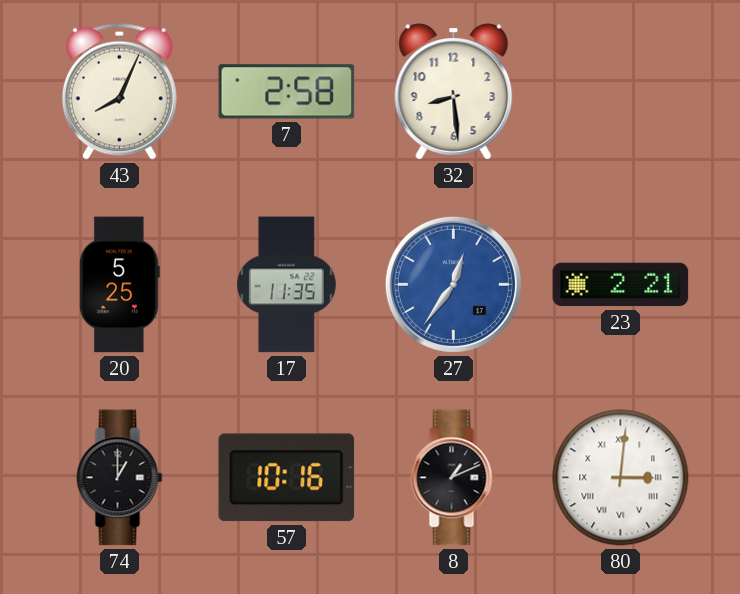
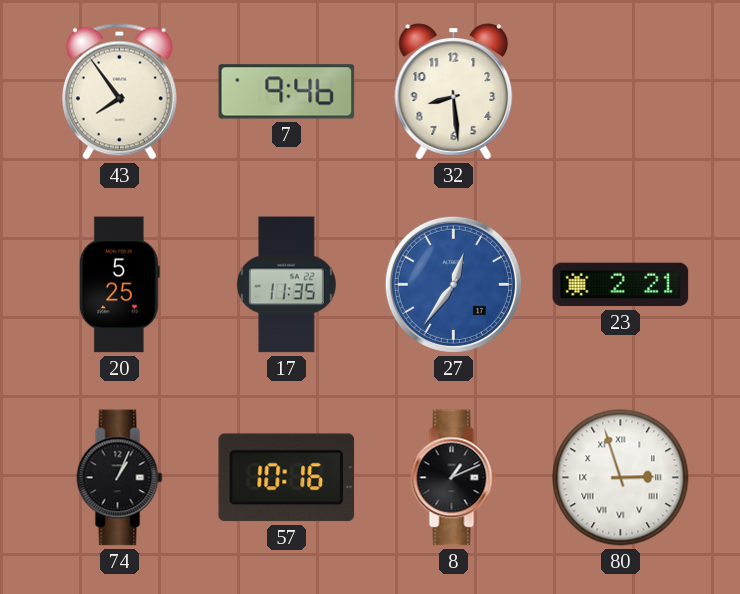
43: 8:04 -> 7:54
7: 2:58 -> 9:46
74: 1:00 -> 1:04
80: 3:01 -> 2:57
